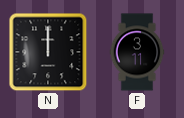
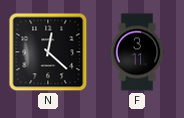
N: 12:00 -> 12:22
